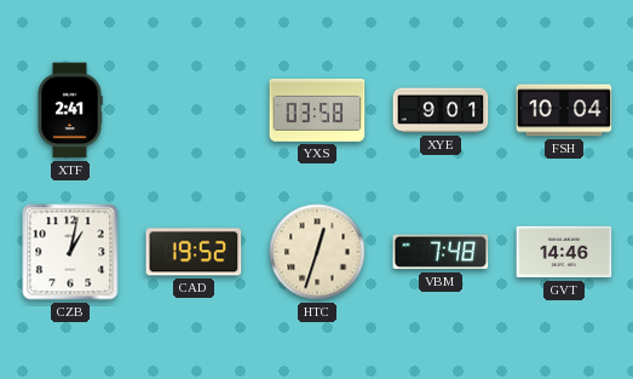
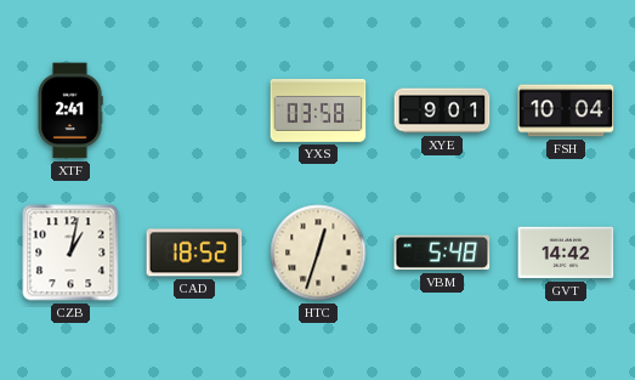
CAD: 19:52 -> 18:52
VBM: 7:48 -> 5:48
GVT: 14:46 -> 14:42
